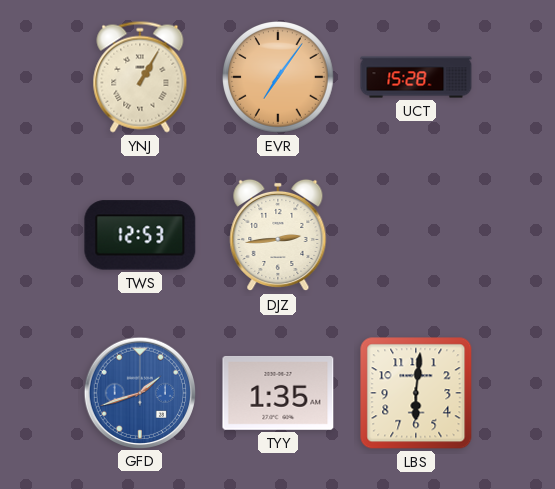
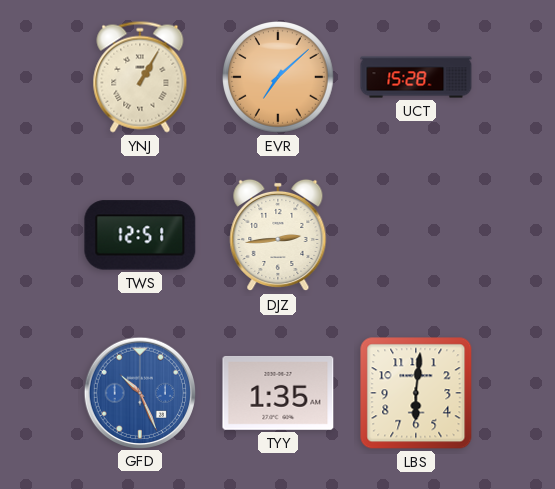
EVR: 7:06 -> 7:08
TWS: 12:53 -> 12:51
GFD: 1:42 -> 10:26
